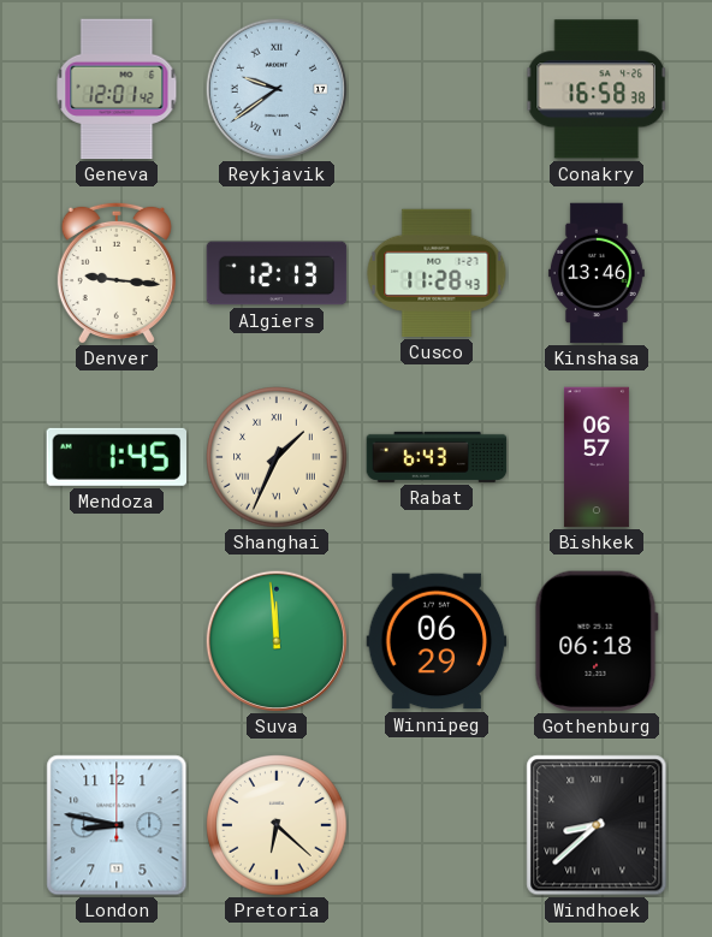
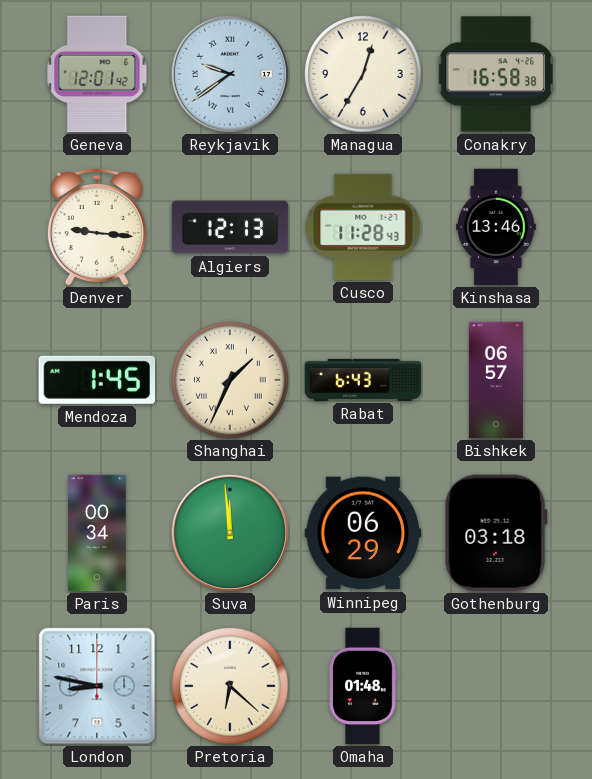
Managua: none -> 12:35
Paris: none -> 00:34
Gothenburg: 06:18 -> 03:18
Omaha: none -> 01:48
Windhoek: 8:38 -> none
